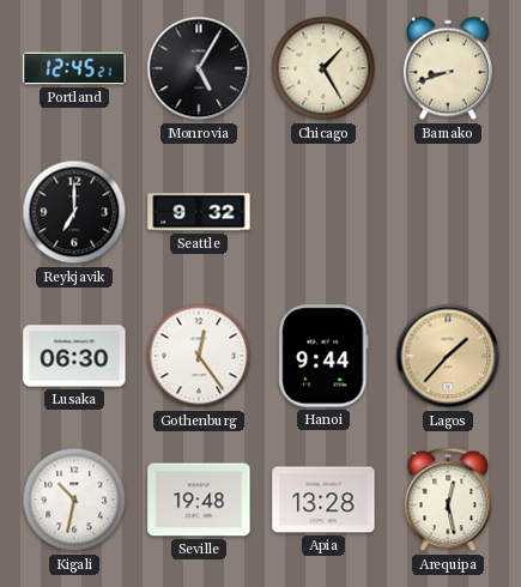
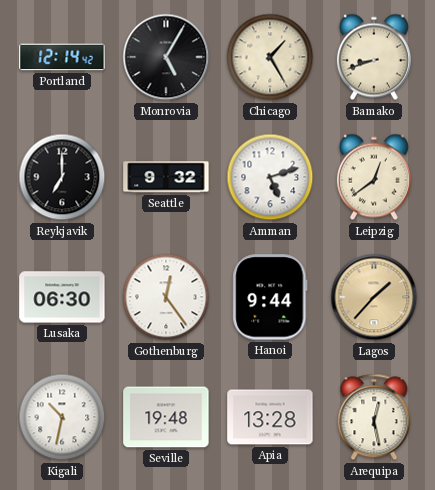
Portland: 12:45 -> 12:14
Amman: none -> 5:12
Leipzig: none -> 12:39
